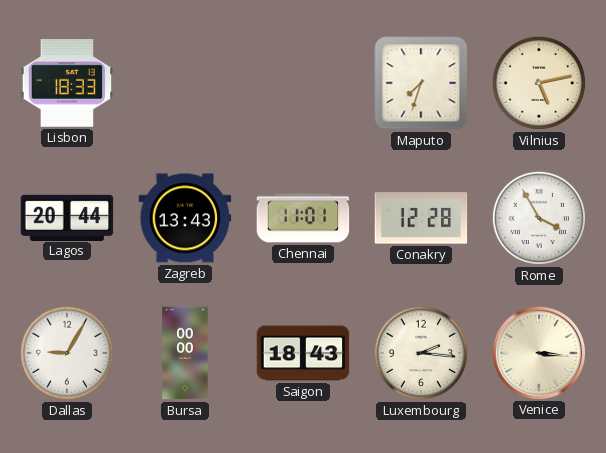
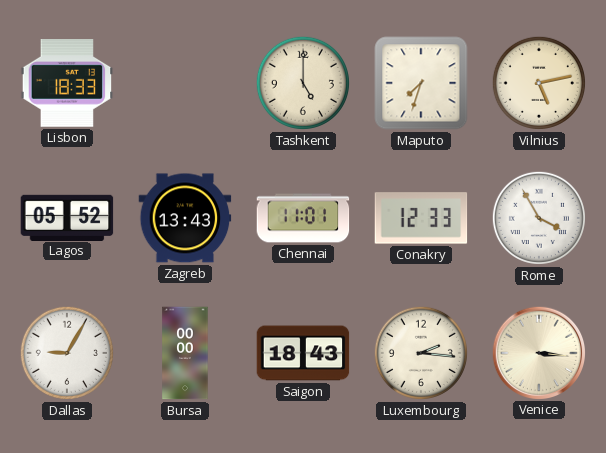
Tashkent: none -> 5:00
Lagos: 20:44 -> 05:52
Conakry: 12:28 -> 12:33
